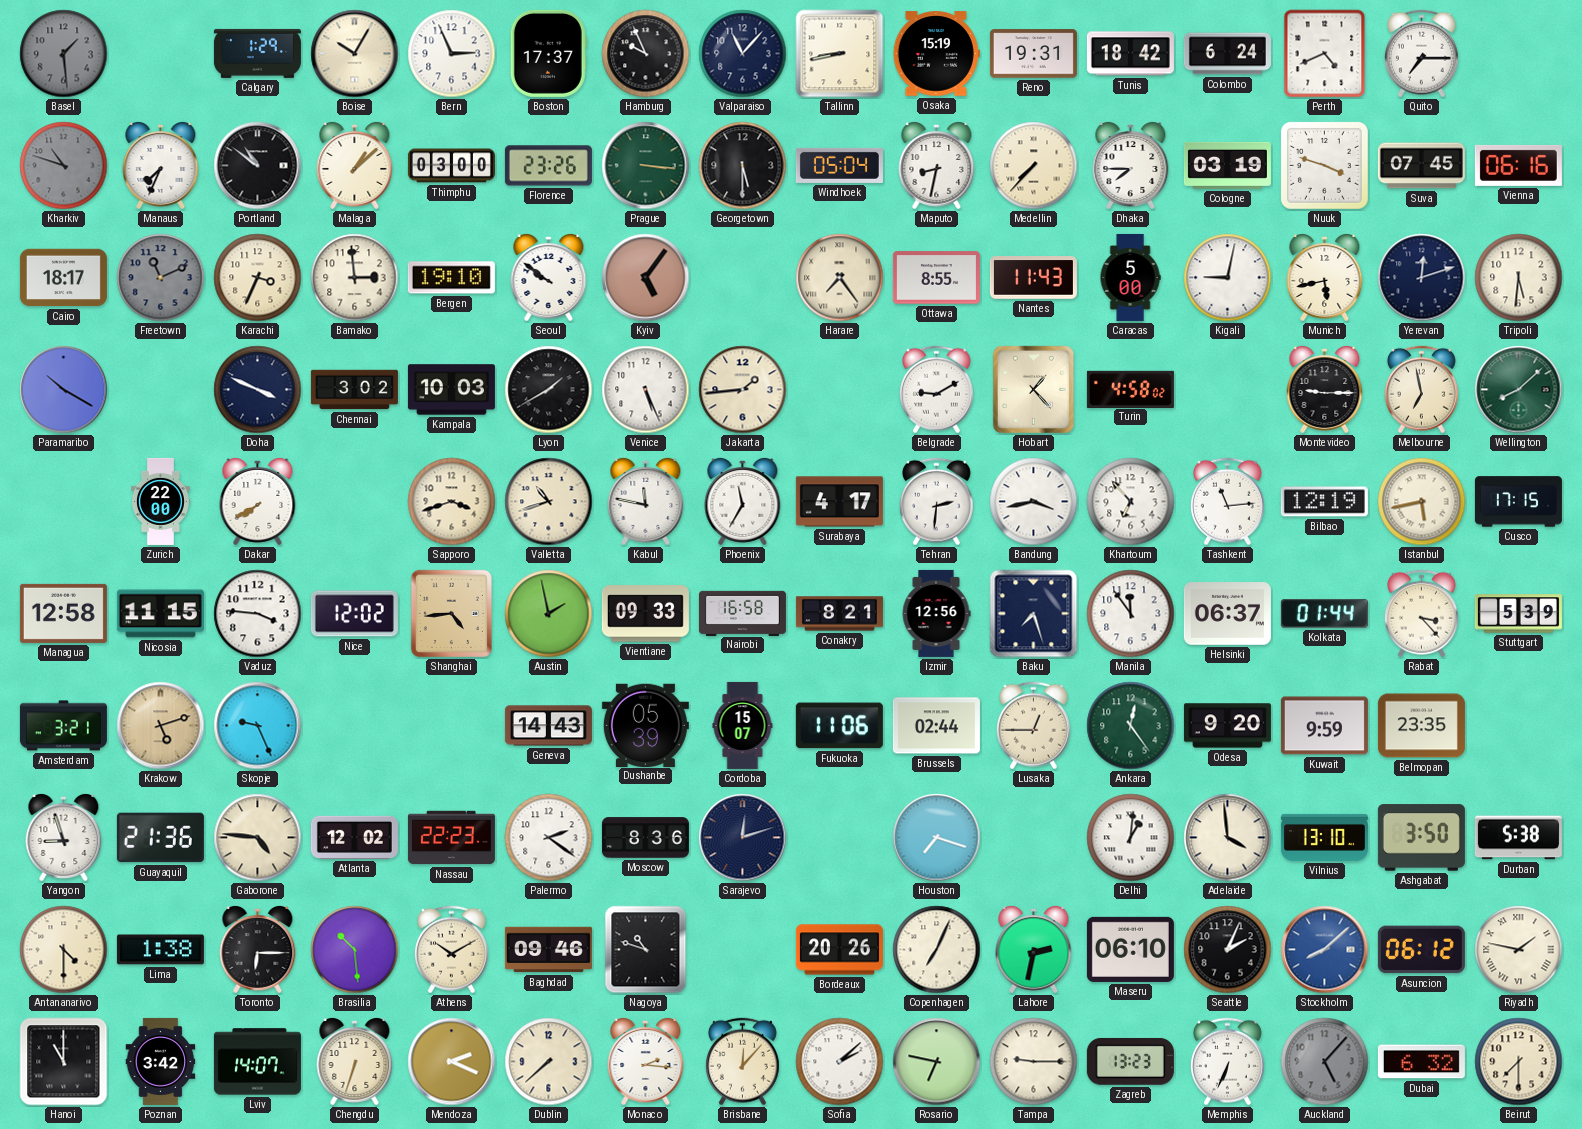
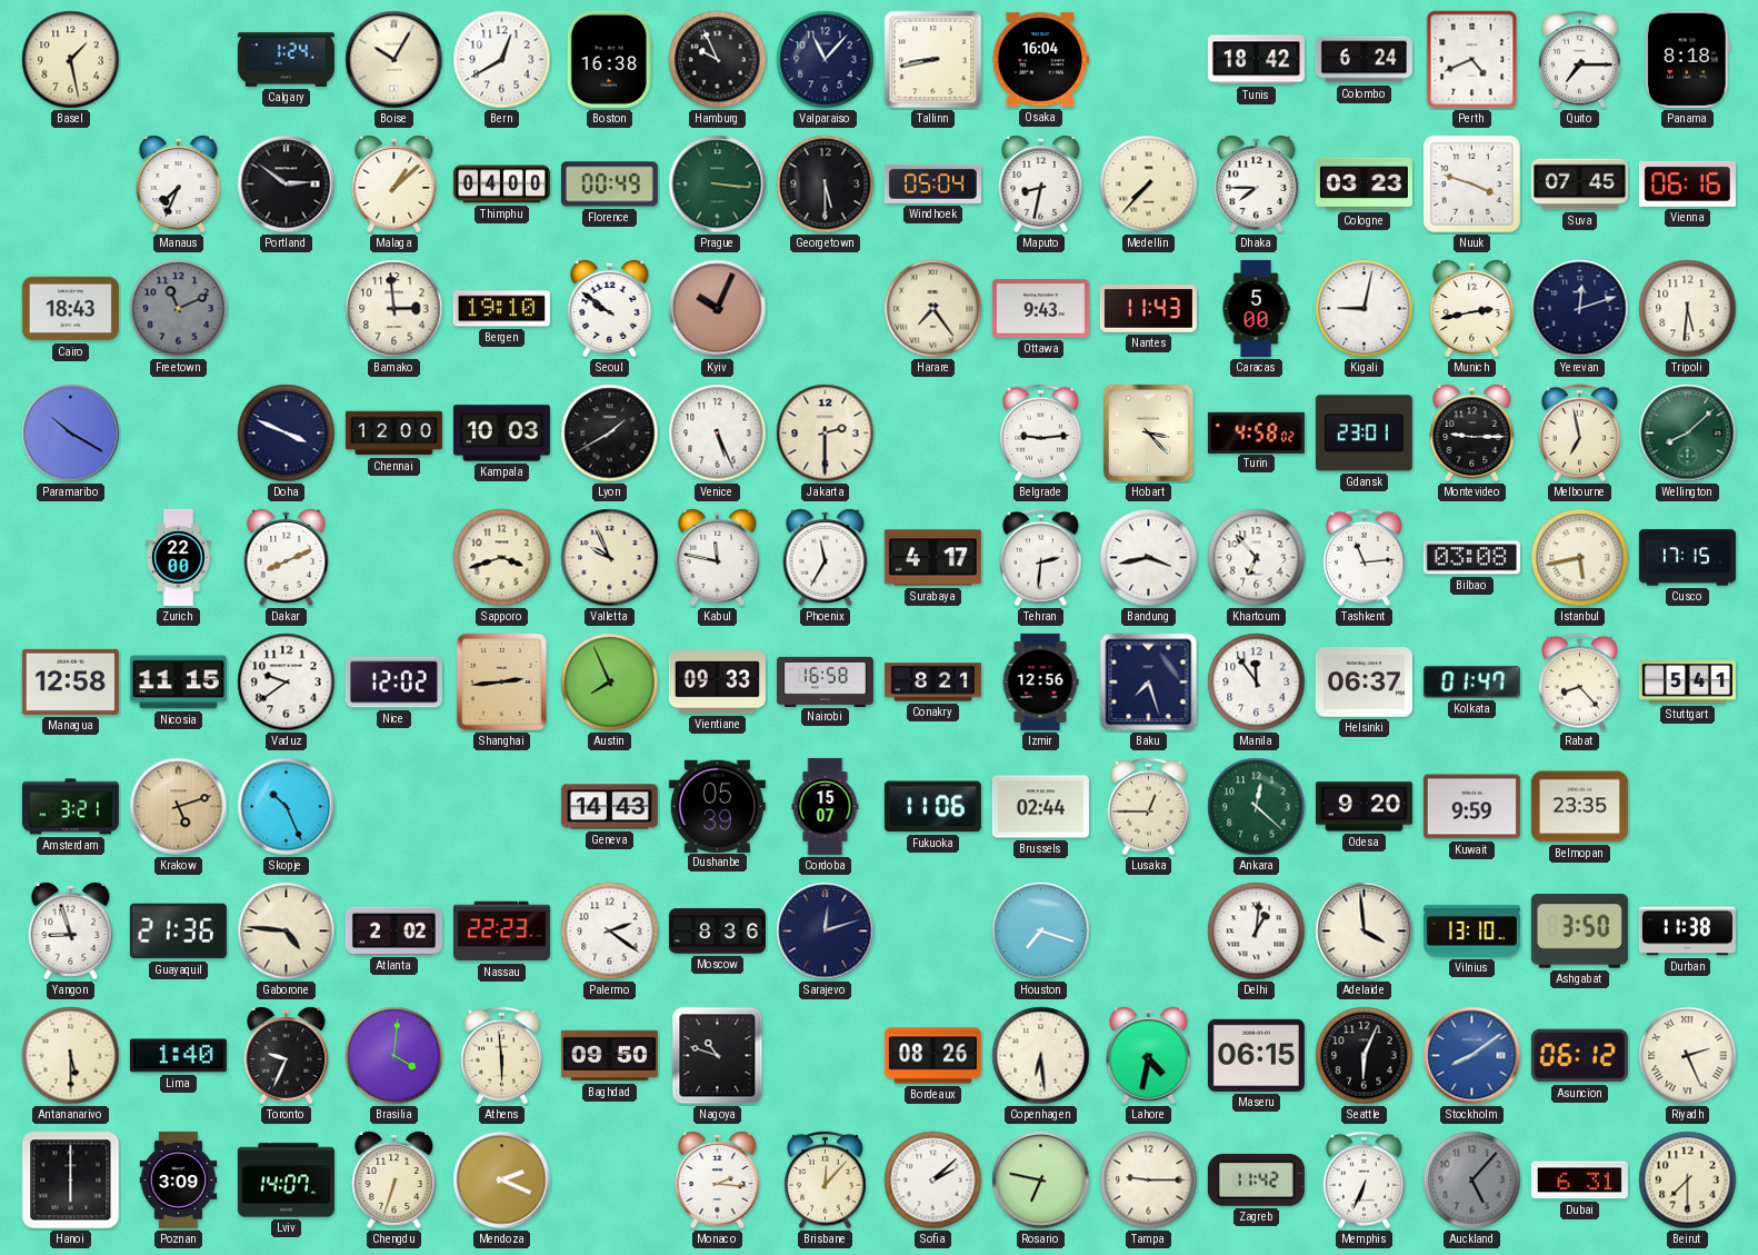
Basel: 1:29 -> 1:28
Basel dial: grey -> cream
Calgary: 1:29 -> 1:24
Bern: 2:56 -> 12:40
Boston: 17:37 -> 16:38
Osaka: 15:19 -> 16:04
Reno: 19:31 -> none
Panama: none -> 8:18
Kharkiv: 10:48 -> none
Portland: 10:51 -> 2:51
Thimphu: 03:00 -> 04:00
Florence: 23:26 -> 00:49
Cologne: 03:19 -> 03:23
Cairo: 18:17 -> 18:43
Karachi: 3:34 -> none
Kyiv: 5:06 -> 10:04
Ottawa: 8:55 -> 9:43
Munich: 5:43 -> 2:43
Chennai: 3:02 -> 12:00
Jakarta: 1:44 -> 2:30
Belgrade: 9:10 -> 9:14
Hobart: 1:23 -> 3:23
Gdansk: none -> 23:01
Dakar: 7:40 -> 8:11
Valletta: 10:42 -> 9:56
Bilbao: 12:19 -> 03:08
Vaduz: 3:46 -> 9:39
Shanghai: 4:44 -> 2:44
Austin: 1:58 -> 7:56
Kolkata: 01:44 -> 01:47
Rabat: 3:23 -> 8:23
Stuttgart: 5:39 -> 5:41
Skopje: 9:26 -> 10:26
Ankara: 12:24 -> 12:22
Atlanta: 12:02 -> 2:02
Durban: 5:38 -> 11:38
Antananarivo: 4:30 -> 5:30
Lima: 1:38 -> 1:40
Toronto: 6:15 -> 9:34
Brasilia: 10:29 -> 4:01
Athens: 10:10 -> 5:59
Baghdad: 09:46 -> 09:50
Bordeaux: 20:26 -> 08:26
Copenhagen: 7:04 -> 6:29
Lahore: 2:32 -> 4:32
Maseru: 06:10 -> 06:15
Seattle: 2:04 -> 6:04
Stockholm: 8:08 -> 8:09
Riyadh: 1:47 -> 2:26
Hanoi: 11:00 -> 6:00
Poznan: 3:42 -> 3:09
Dublin: 7:38 -> none
Zagreb: 13:23 -> 11:42
Dubai: 6:32 -> 6:31
